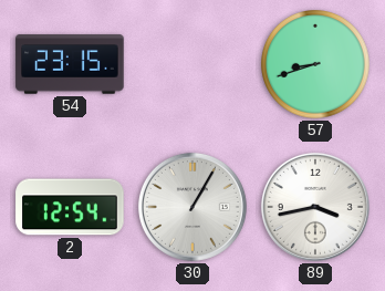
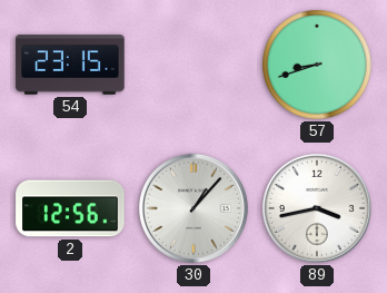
2: 12:54 -> 12:56
30: 1:05 -> 1:07
